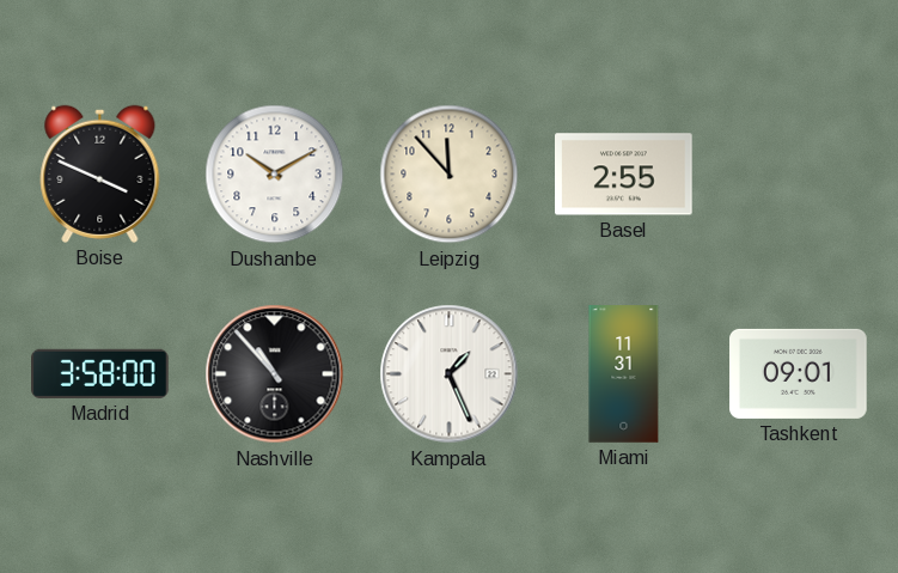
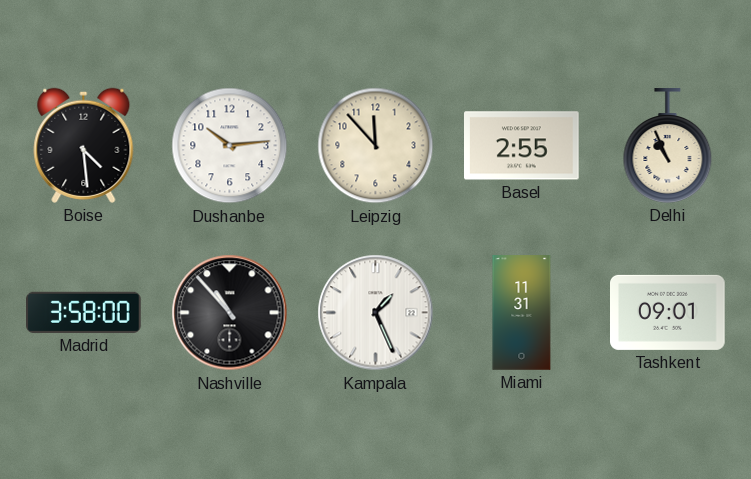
Boise: 3:49 -> 4:29
Dushanbe: 10:10 -> 10:14
Delhi: none -> 10:56
